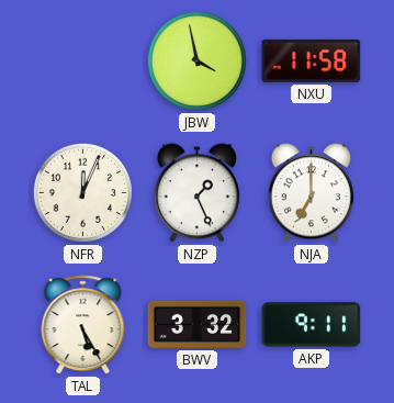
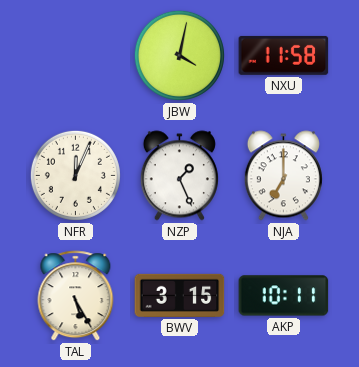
JBW: 3:58 -> 4:02
BWV: 3:32 -> 3:15
AKP: 9:11 -> 10:11
